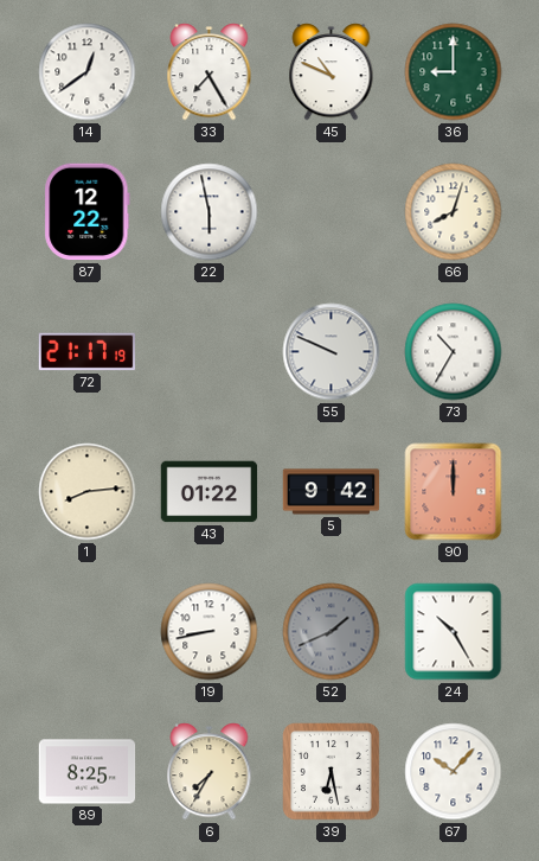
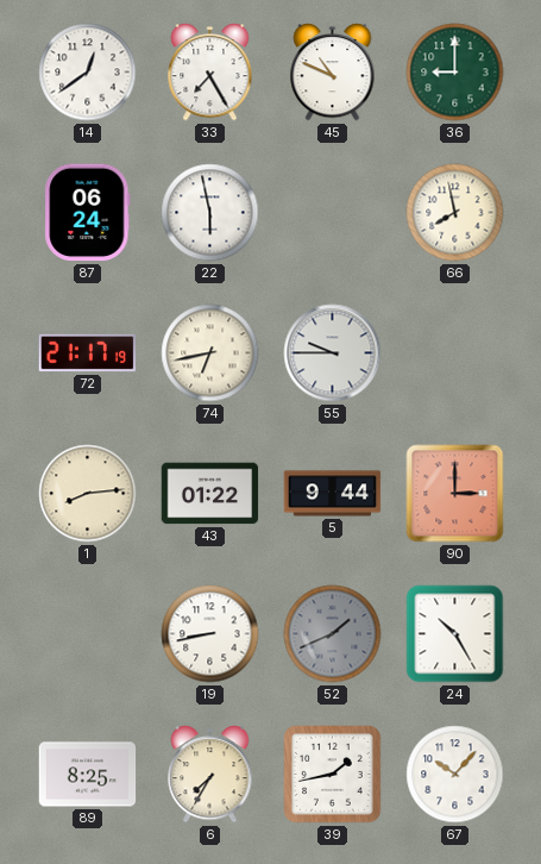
87: 12:22 -> 06:24
66: 8:03 -> 7:58
74: none -> 6:43
55: 9:49 -> 9:45
73: 10:35 -> none
5: 9:42 -> 9:44
90: 12:00 -> 3:00
39: 6:28 -> 1:43
